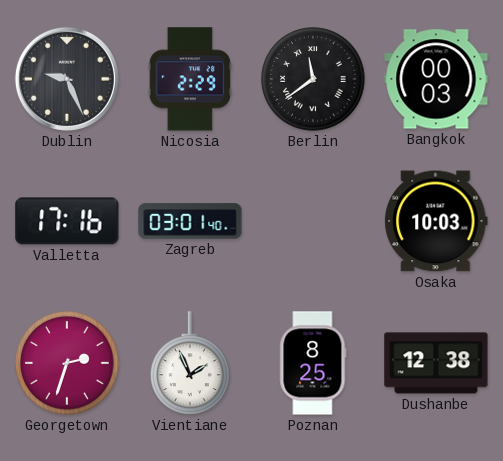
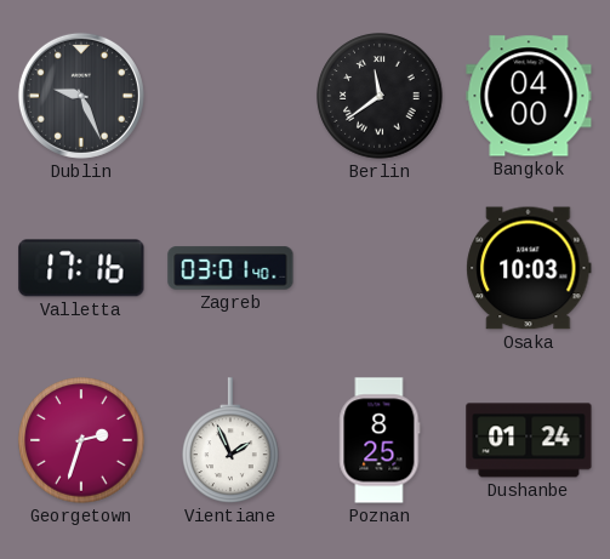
Nicosia: 2:29 -> none
Bangkok: 00:03 -> 04:00
Dushanbe: 12:38 -> 01:24
